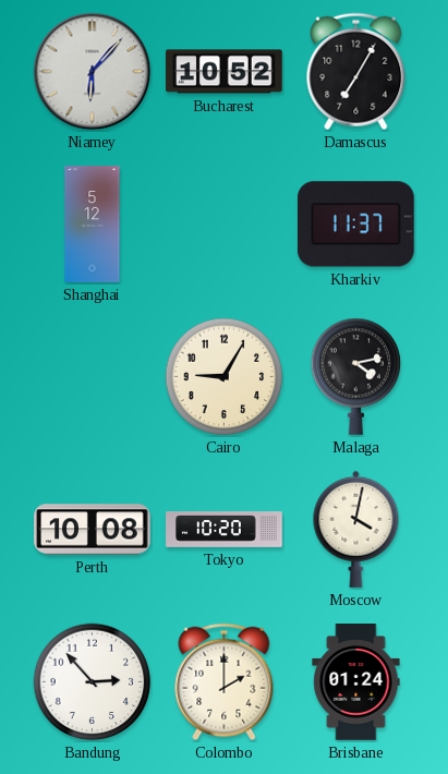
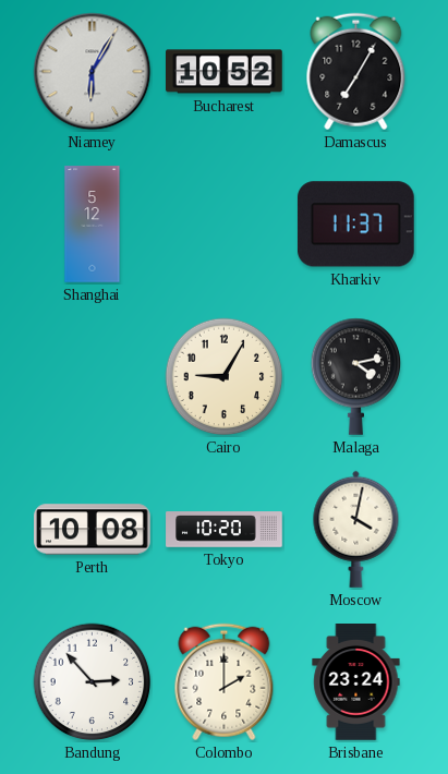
Niamey: 6:07 -> 6:05
Brisbane: 01:24 -> 23:24
